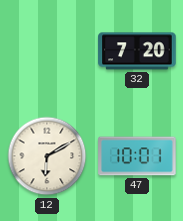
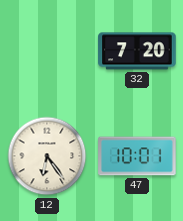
12: 6:10 -> 6:24
